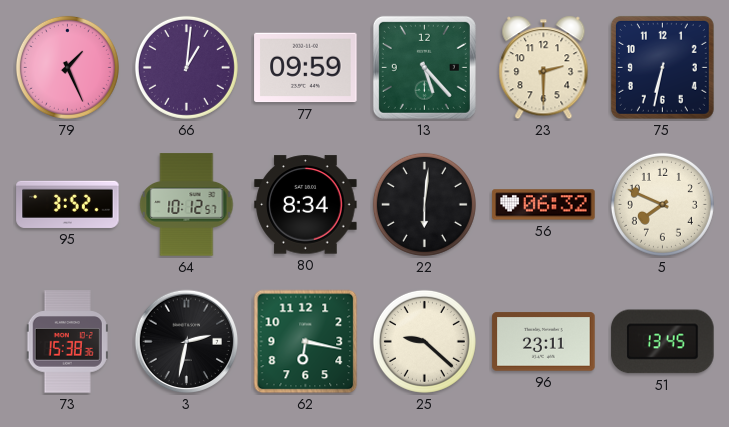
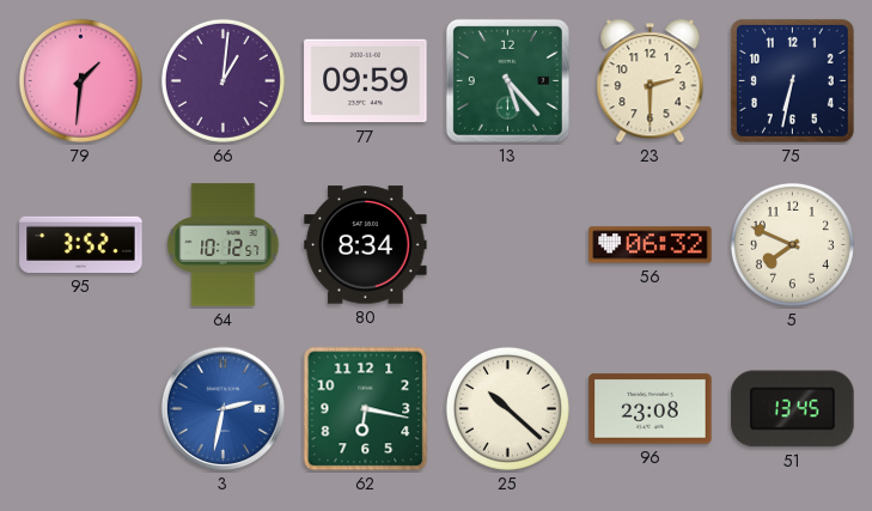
79: 1:26 -> 1:31
22: 6:01 -> none
73: 15:38 -> none
3 dial: black -> blue
25: 9:22 -> 10:22
96: 23:11 -> 23:08
